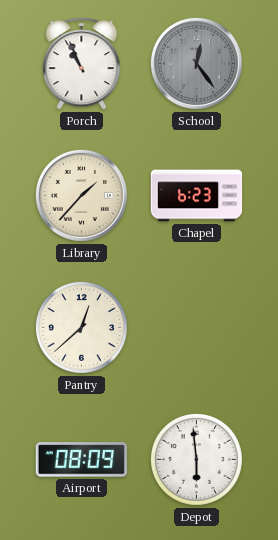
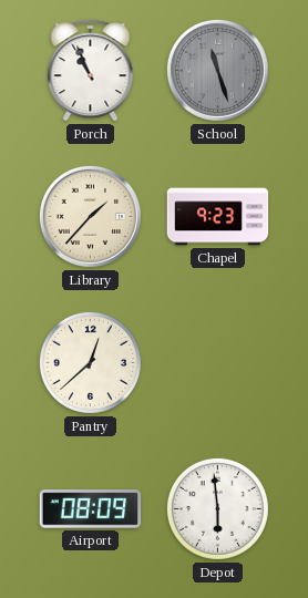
School: 12:24 -> 11:27
Chapel: 6:23 -> 9:23
